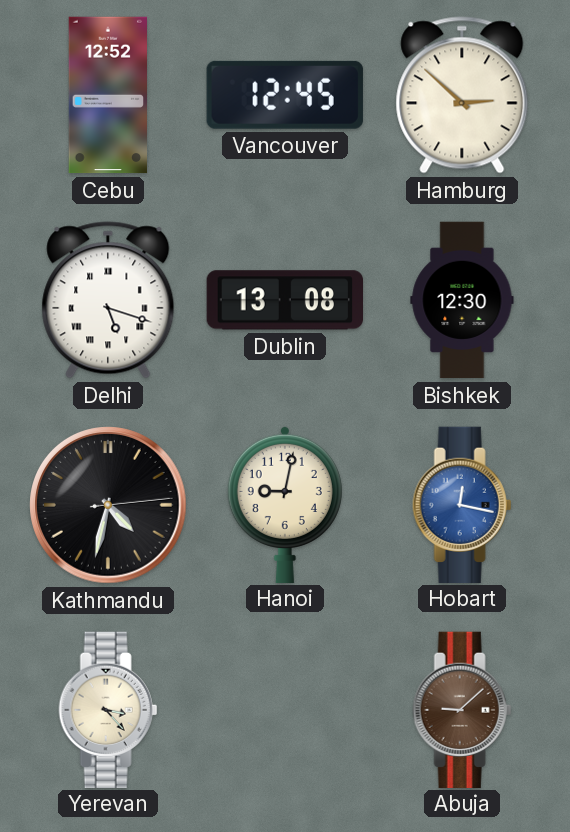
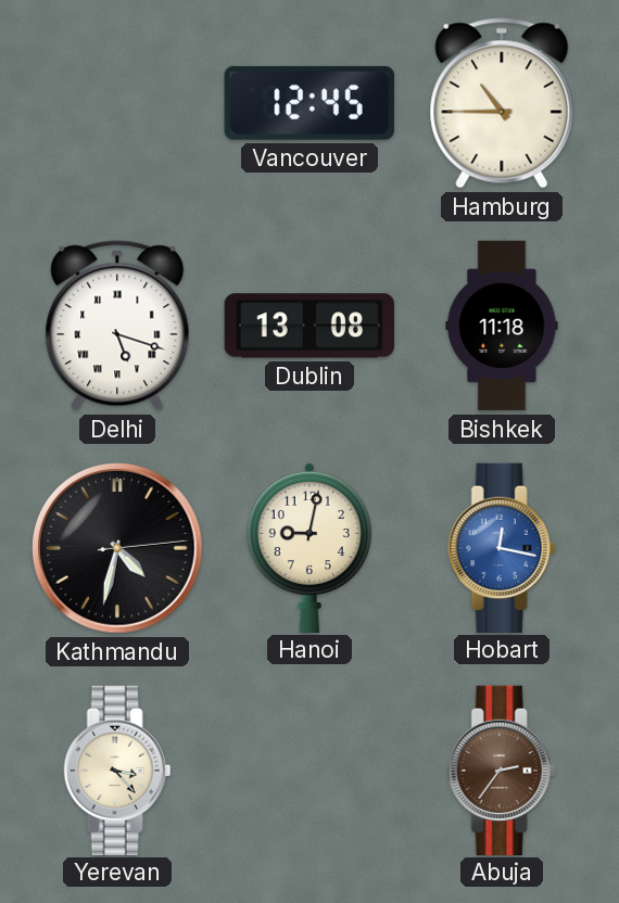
Cebu: 12:52 -> none
Hamburg: 2:52 -> 10:45
Bishkek: 12:30 -> 11:18
Abuja: 9:08 -> 2:36
